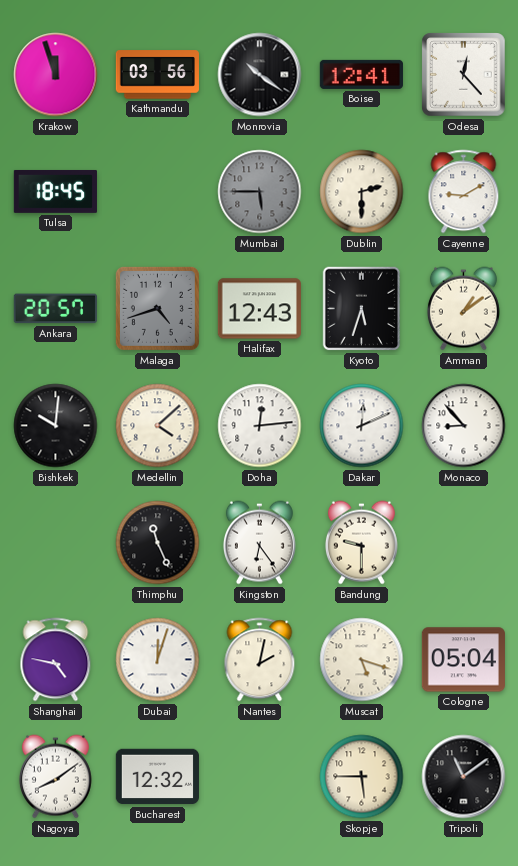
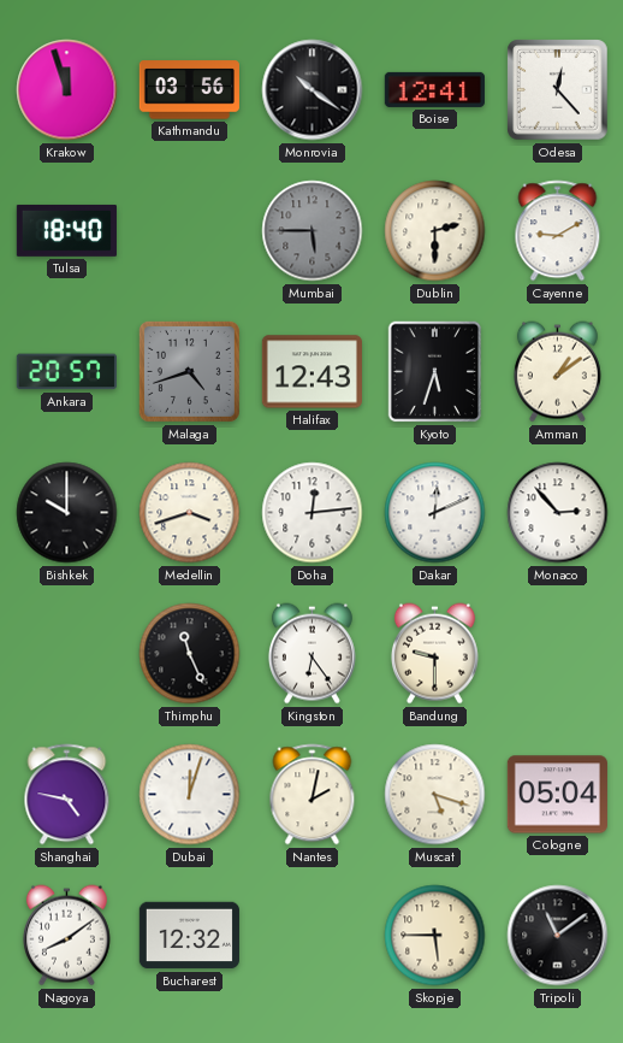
Tulsa: 18:45 -> 18:40
Bishkek: 10:01 -> 10:00
Medellin: 4:08 -> 3:42
Monaco: 8:53 -> 2:53
